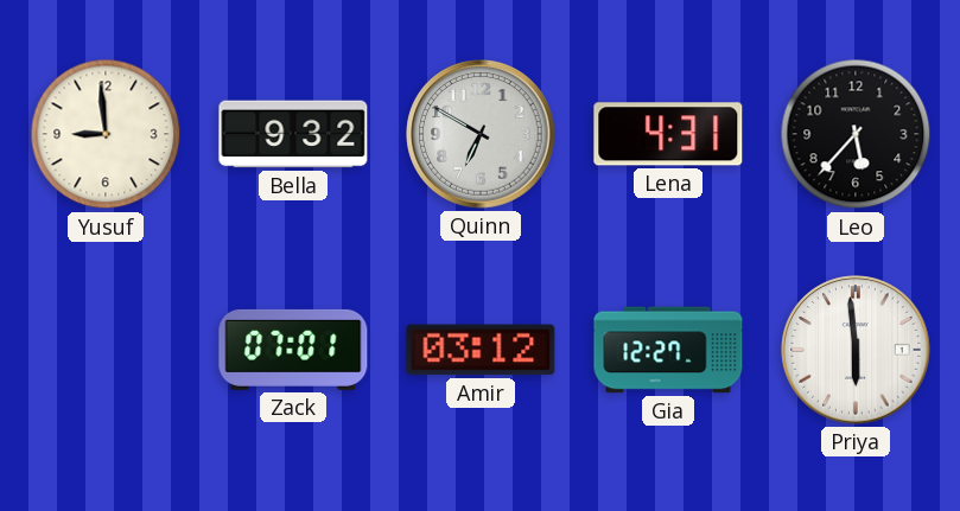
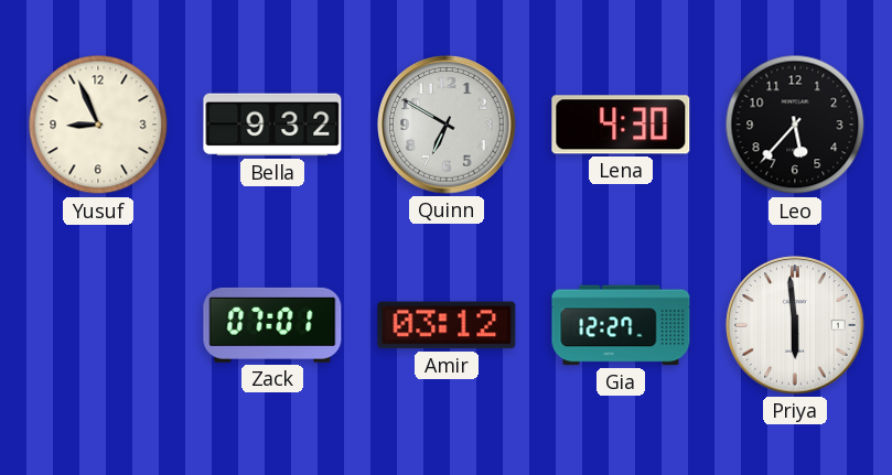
Yusuf: 8:59 -> 8:56
Lena: 4:31 -> 4:30
